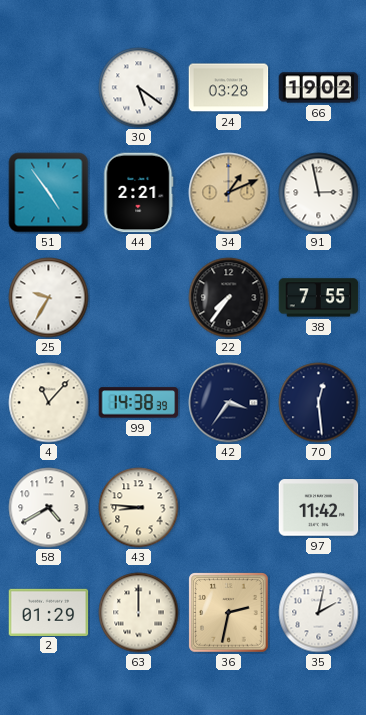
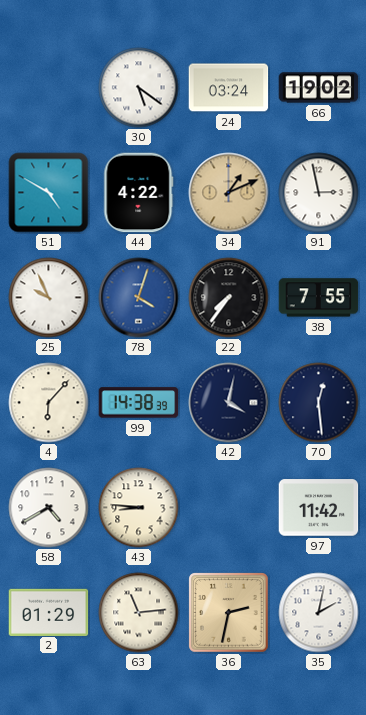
24: 03:28 -> 03:24
51: 4:54 -> 4:50
44: 2:21 -> 4:22
25: 9:35 -> 9:56
78: none -> 4:03
4: 11:07 -> 6:07
42: 3:36 -> 4:02
63: 12:00 -> 11:14
